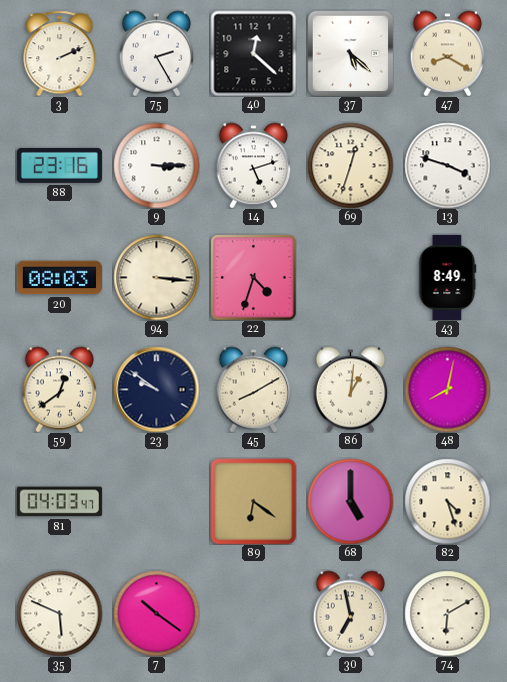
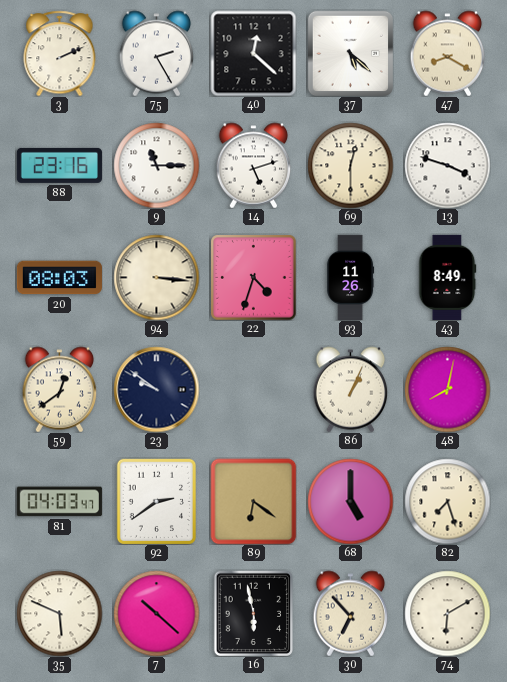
9: 3:15 -> 11:15
69: 12:33 -> 12:30
93: none -> 11:26
45: 8:10 -> none
86: 1:01 -> 1:04
92: none -> 2:39
82: 4:27 -> 7:27
7: 10:21 -> 10:22
16: none -> 5:58
30: 6:58 -> 6:53
